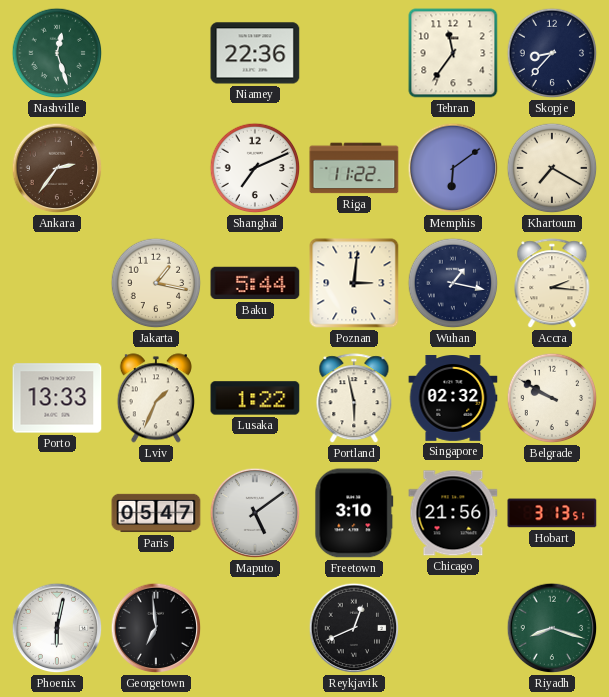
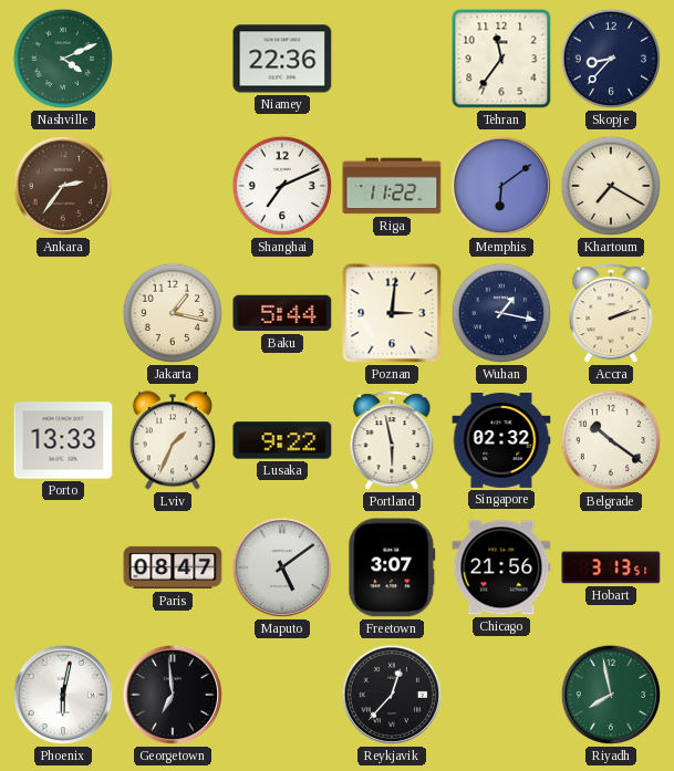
Nashville: 12:27 -> 4:11
Accra: 2:16 -> 2:12
Lusaka: 1:22 -> 9:22
Belgrade: 9:50 -> 10:21
Paris: 05:47 -> 08:47
Freetown: 3:10 -> 3:07
Reykjavik: 12:41 -> 12:37
Riyadh: 8:18 -> 7:58
